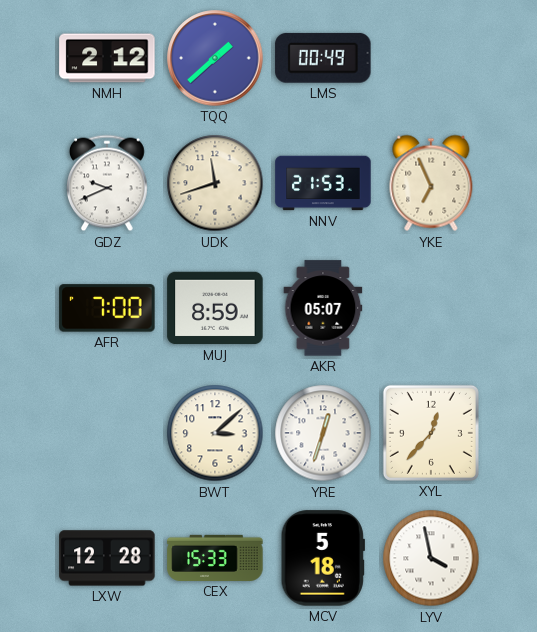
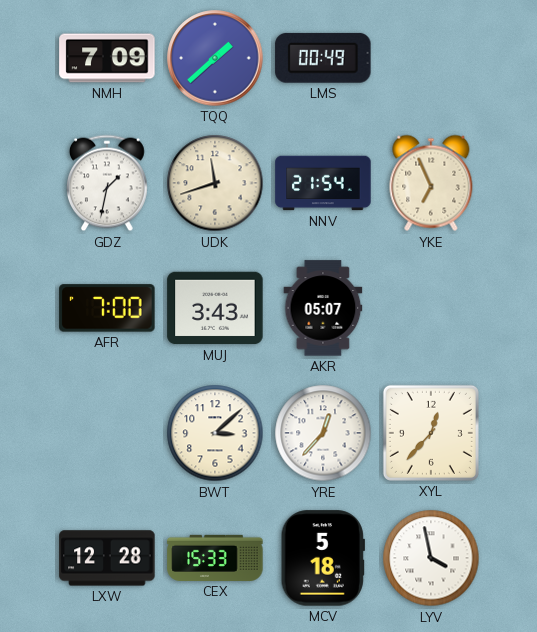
NMH: 2:12 -> 7:09
GDZ: 9:41 -> 1:32
NNV: 21:53 -> 21:54
MUJ: 8:59 -> 3:43
YRE: 12:33 -> 12:37
